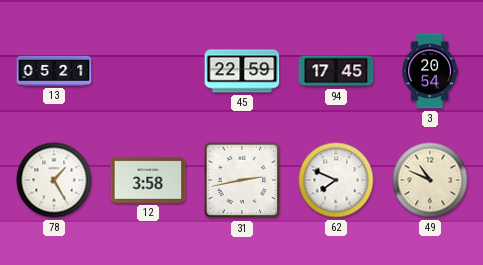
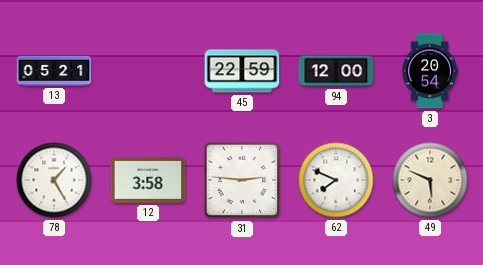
94: 17:45 -> 12:00
31: 2:43 -> 2:46
49: 10:49 -> 5:49
